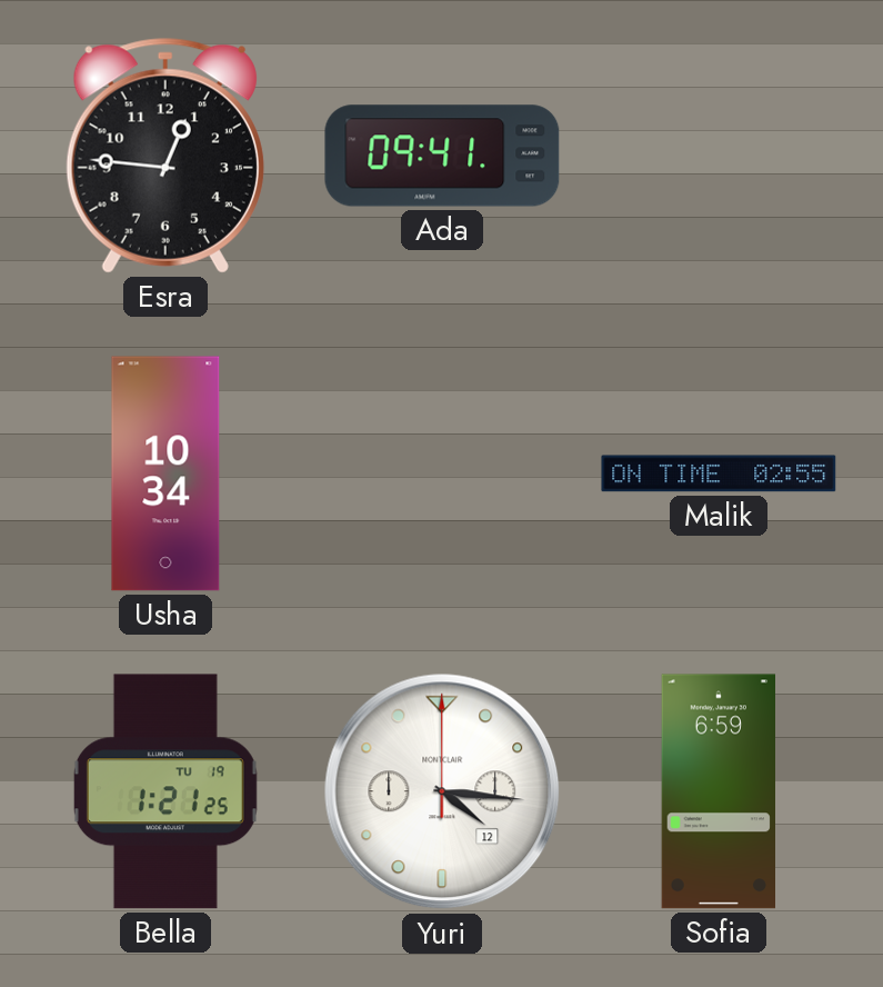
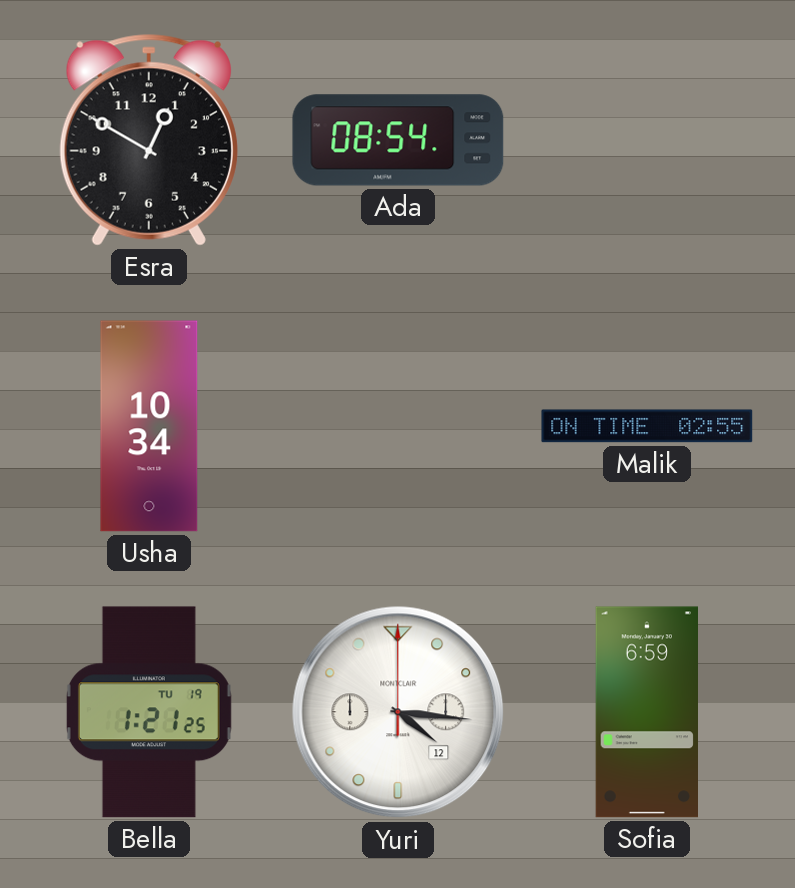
Esra: 12:46 -> 12:50
Ada: 09:41 -> 08:54
